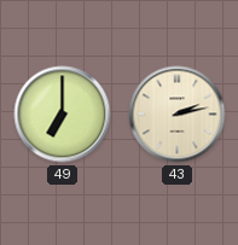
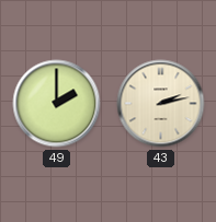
49: 7:00 -> 2:00
